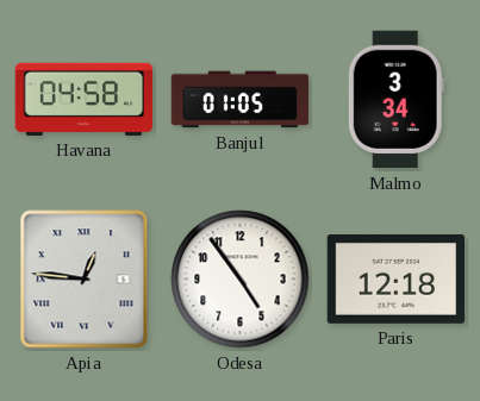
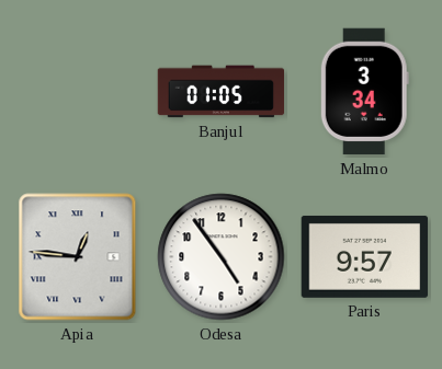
Havana: 04:58 -> none
Paris: 12:18 -> 9:57
